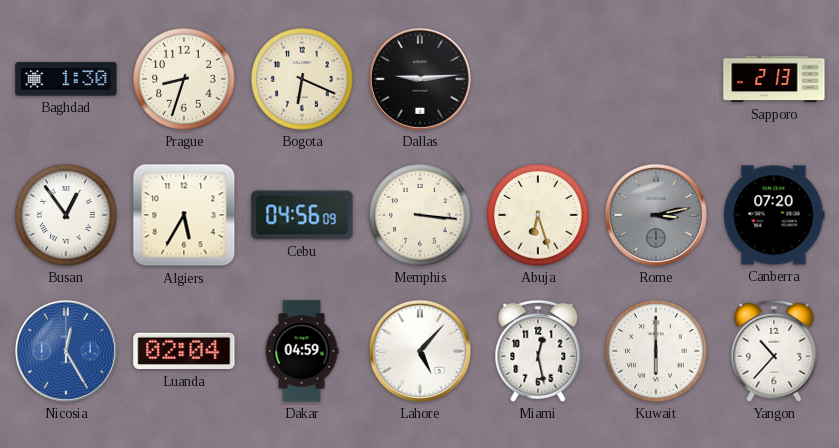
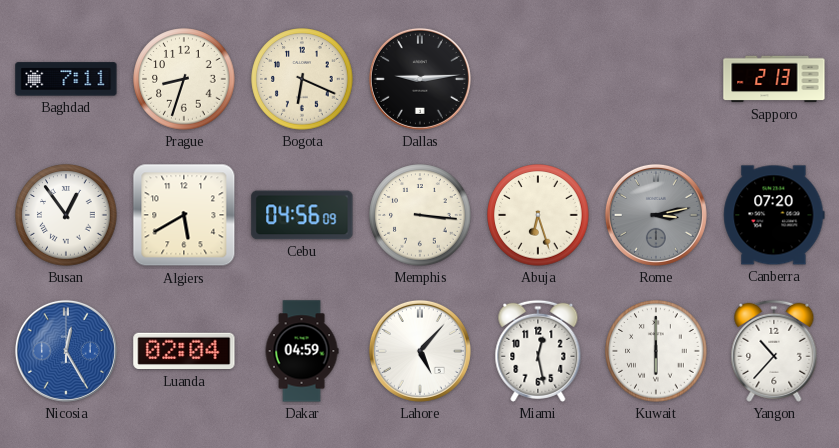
Baghdad: 1:30 -> 7:11
Algiers: 5:35 -> 5:40
